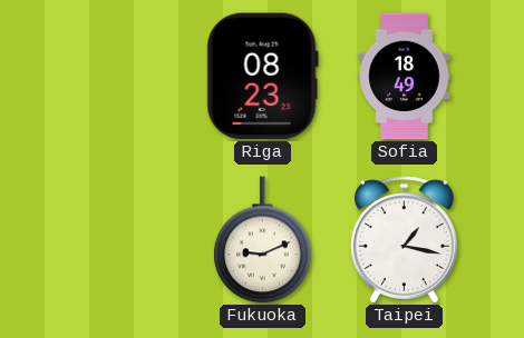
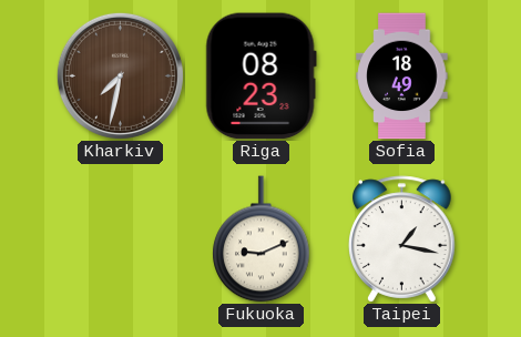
Kharkiv: none -> 7:32
